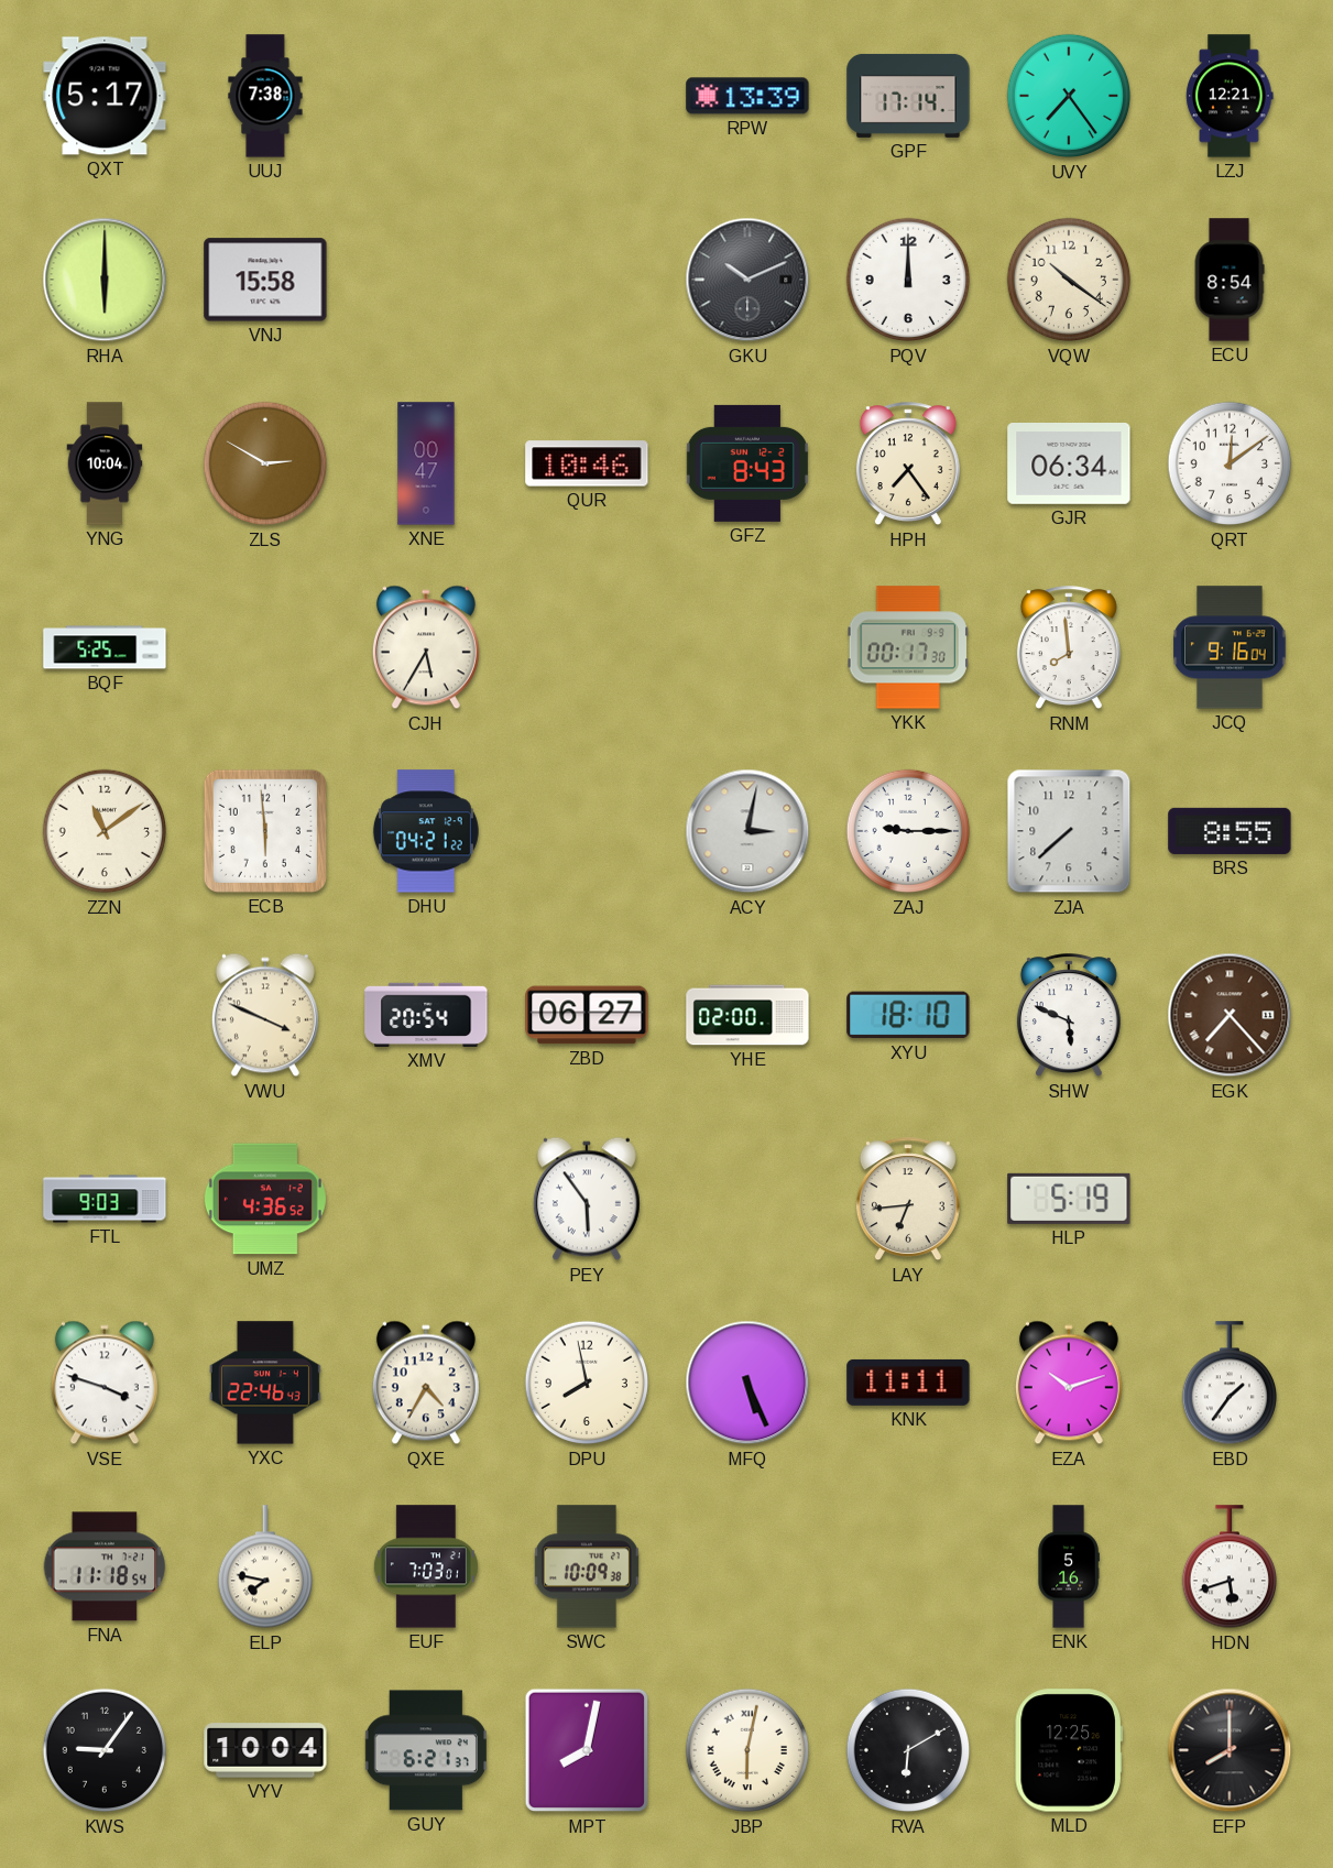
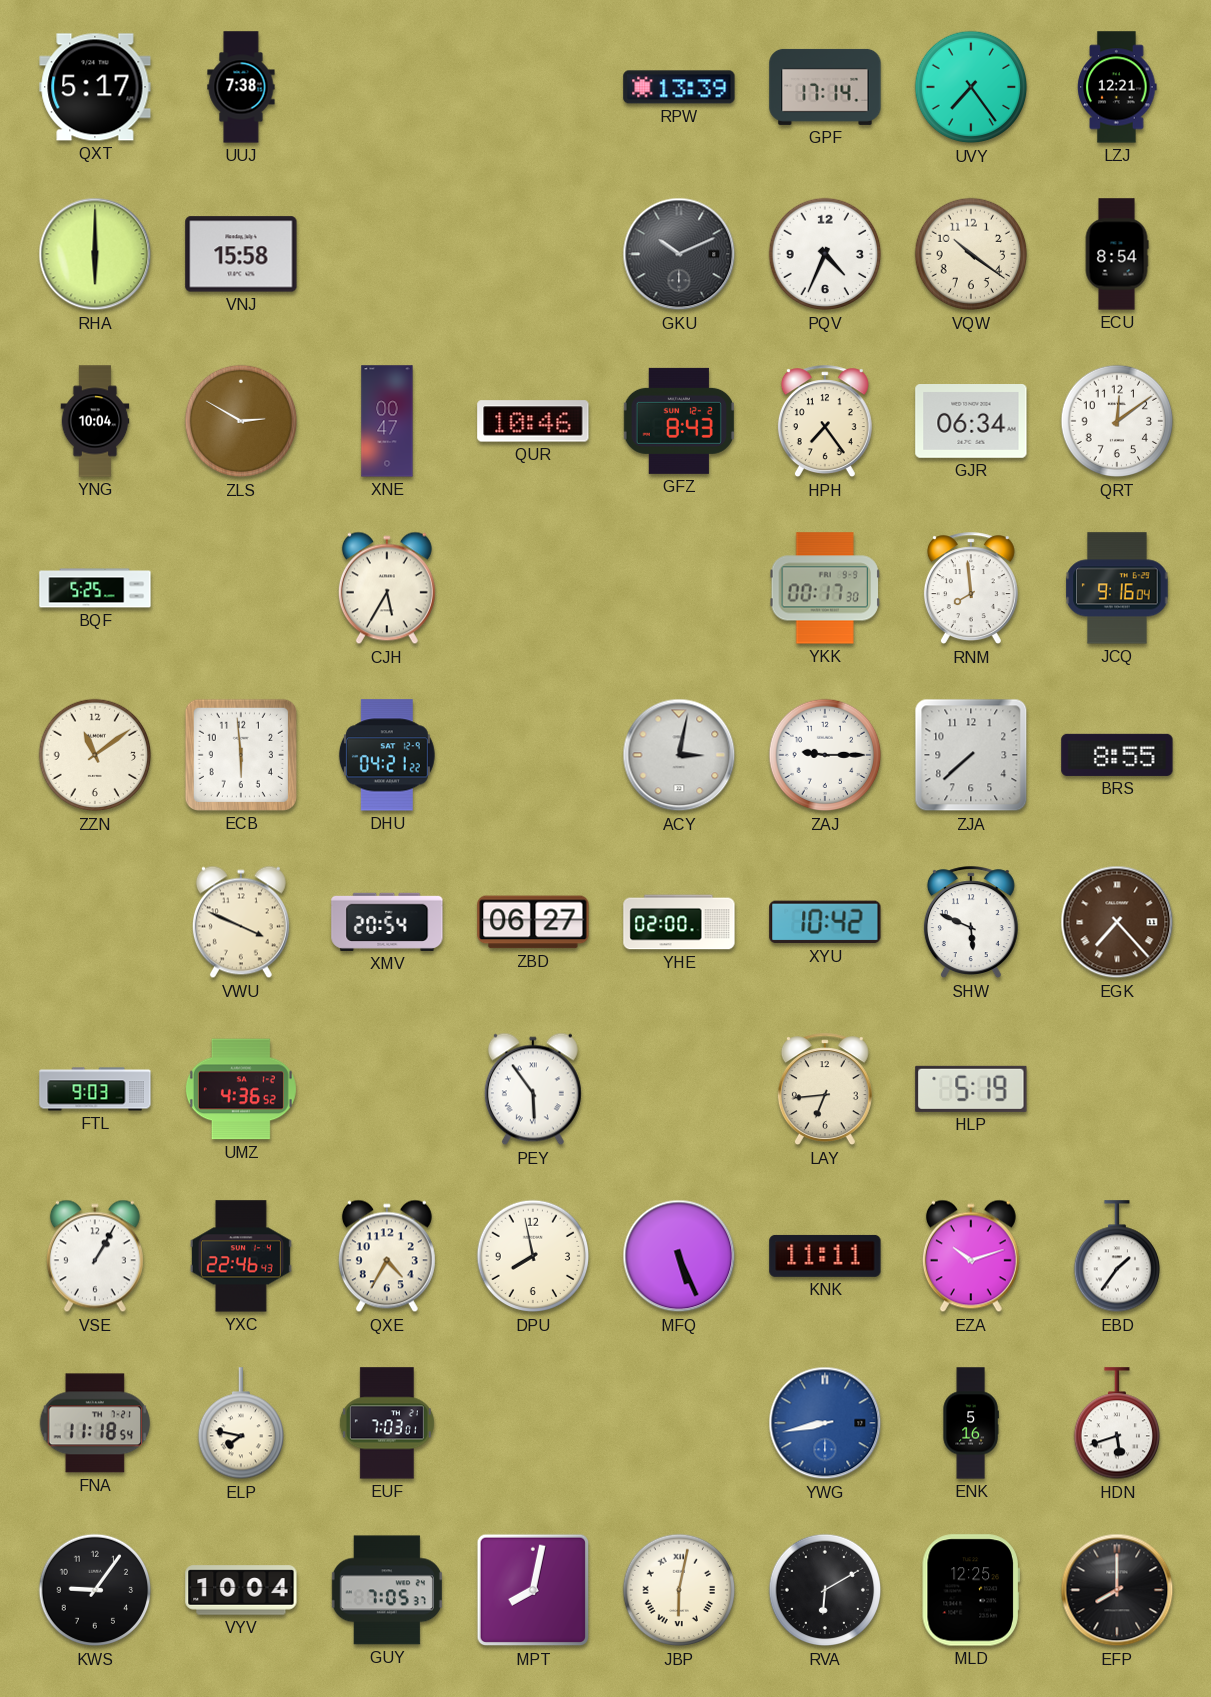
PQV: 12:00 -> 4:34
XYU: 18:10 -> 10:42
VSE: 3:48 -> 1:05
SWC: 10:09 -> none
YWG: none -> 8:43
GUY: 6:21 -> 7:05
